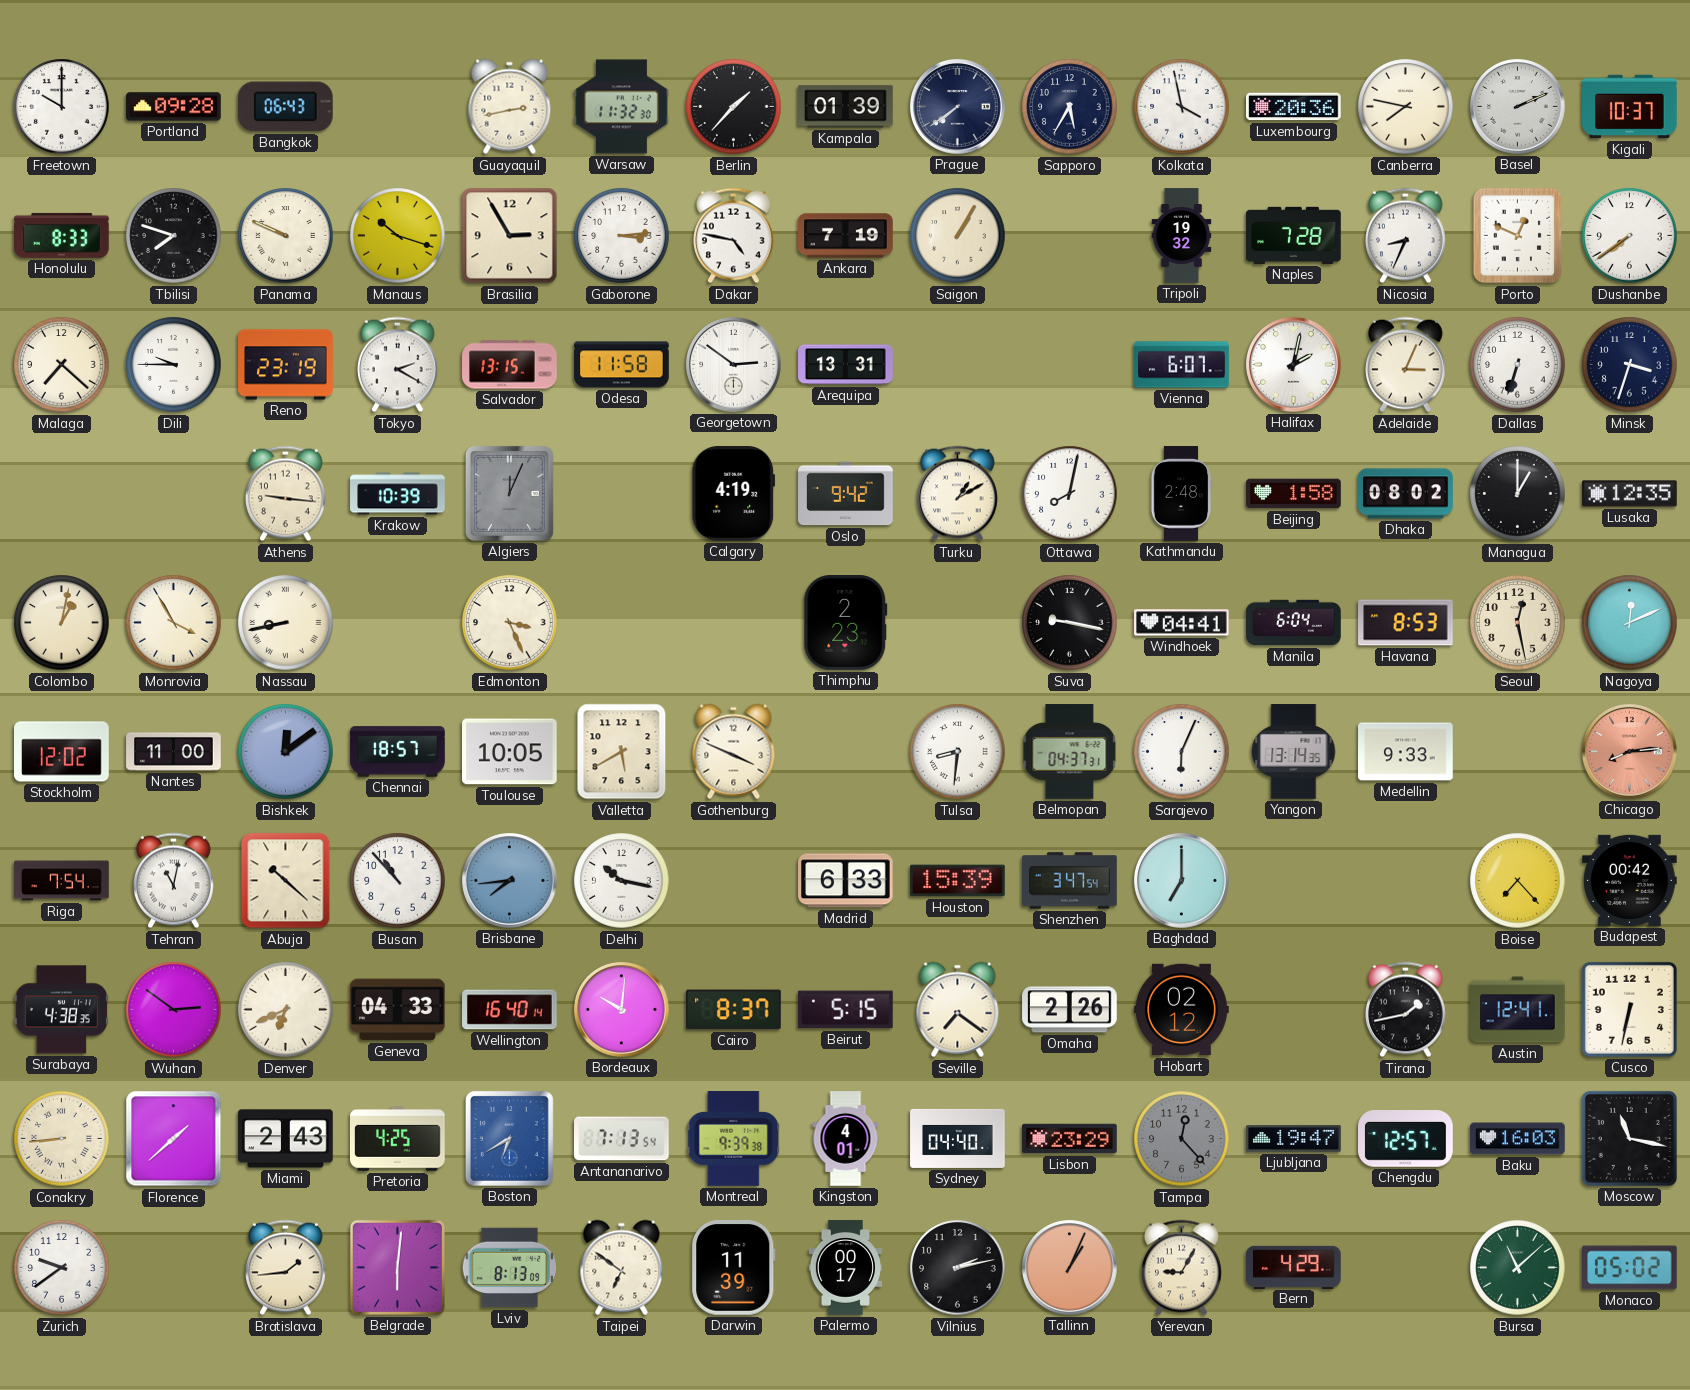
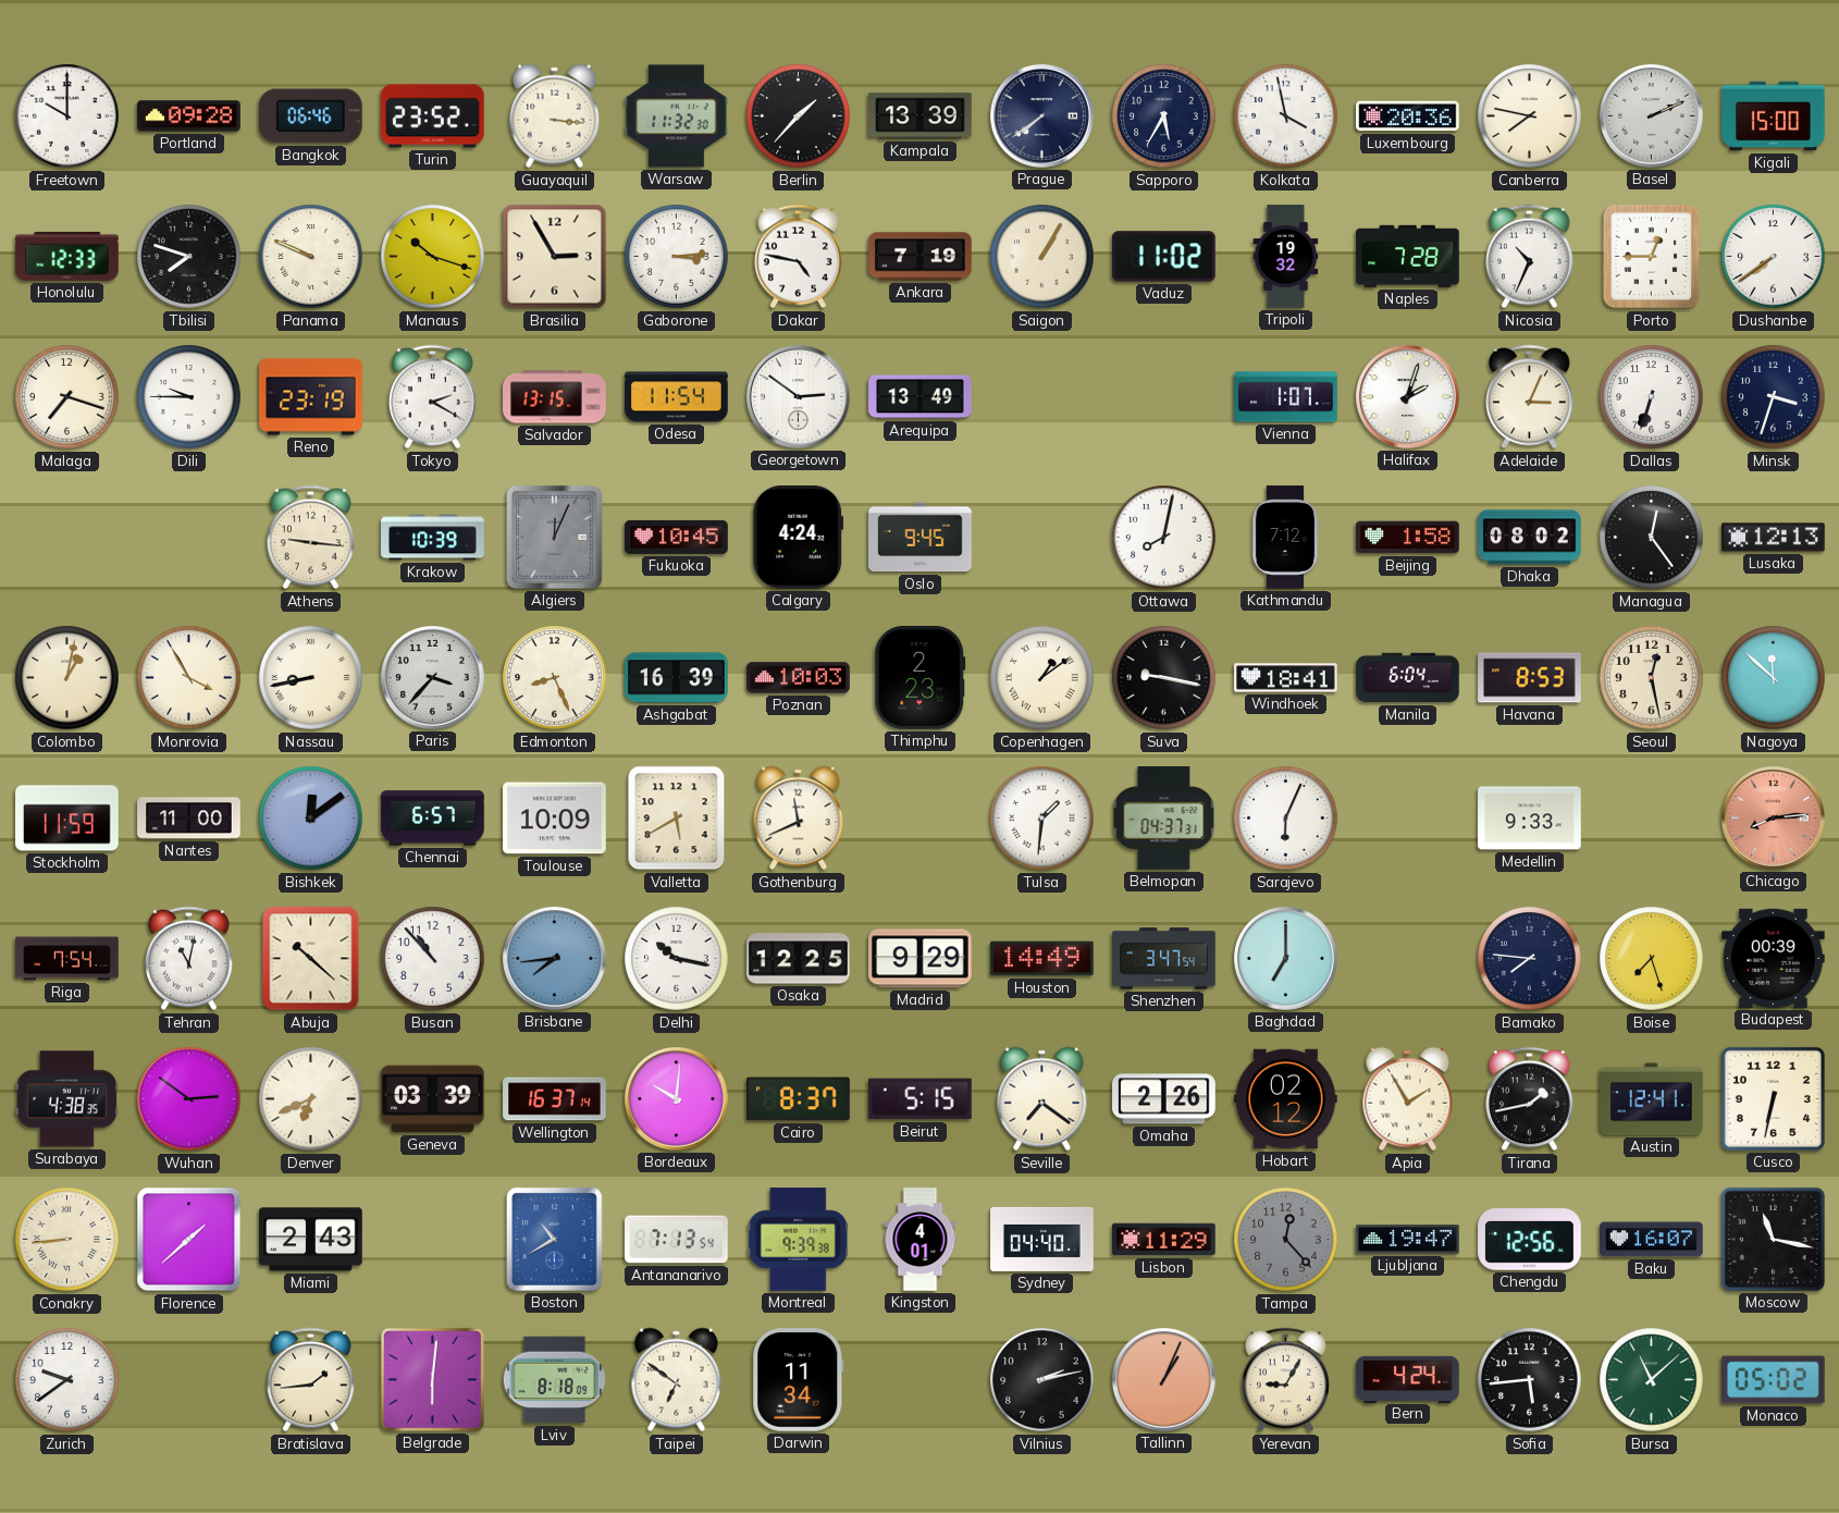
Bangkok: 06:43 -> 06:46
Turin: none -> 23:52
Guayaquil: 2:43 -> 3:16
Kampala: 01:39 -> 13:39
Kigali: 10:37 -> 15:00
Honolulu: 8:33 -> 12:33
Vaduz: none -> 11:02
Nicosia: 8:34 -> 10:34
Porto: 12:49 -> 12:45
Malaga: 7:22 -> 7:18
Odesa: 11:58 -> 11:54
Arequipa: 13:31 -> 13:49
Vienna: 6:07 -> 1:07
Halifax: 2:02 -> 2:03
Fukuoka: none -> 10:45
Calgary: 4:19 -> 4:24
Oslo: 9:42 -> 9:45
Turku: 1:10 -> none
Kathmandu: 2:48 -> 7:12
Managua: 1:00 -> 12:24
Lusaka: 12:35 -> 12:13
Paris: none -> 3:37
Edmonton: 3:26 -> 8:26
Ashgabat: none -> 16:39
Poznan: none -> 10:03
Copenhagen: none -> 1:09
Windhoek: 04:41 -> 18:41
Nagoya: 12:11 -> 11:52
Stockholm: 12:02 -> 11:59
Chennai: 18:57 -> 6:57
Toulouse: 10:05 -> 10:09
Gothenburg: 3:49 -> 11:41
Tulsa: 8:31 -> 1:31
Yangon: 13:14 -> none
Osaka: none -> 12:25
Madrid: 6:33 -> 9:29
Houston: 15:39 -> 14:49
Bamako: none -> 7:46
Boise: 7:23 -> 7:27
Budapest: 00:42 -> 00:39
Geneva: 04:33 -> 03:39
Wellington: 16:40 -> 16:37
Apia: none -> 1:55
Pretoria: 4:25 -> none
Boston: 6:40 -> 10:40
Lisbon: 23:29 -> 11:29
Chengdu: 12:57 -> 12:56
Baku: 16:03 -> 16:07
Lviv: 8:13 -> 8:18
Darwin: 11:39 -> 11:34
Palermo: 00:17 -> none
Bern: 4:29 -> 4:24
Sofia: none -> 5:44
